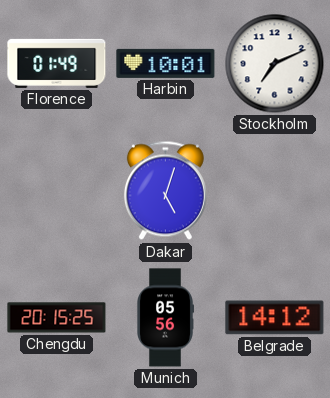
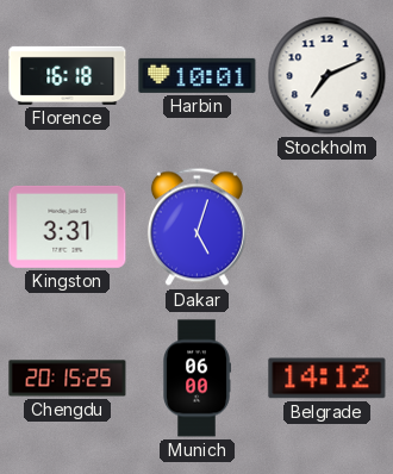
Florence: 01:49 -> 16:18
Kingston: none -> 3:31
Munich: 05:56 -> 06:00
